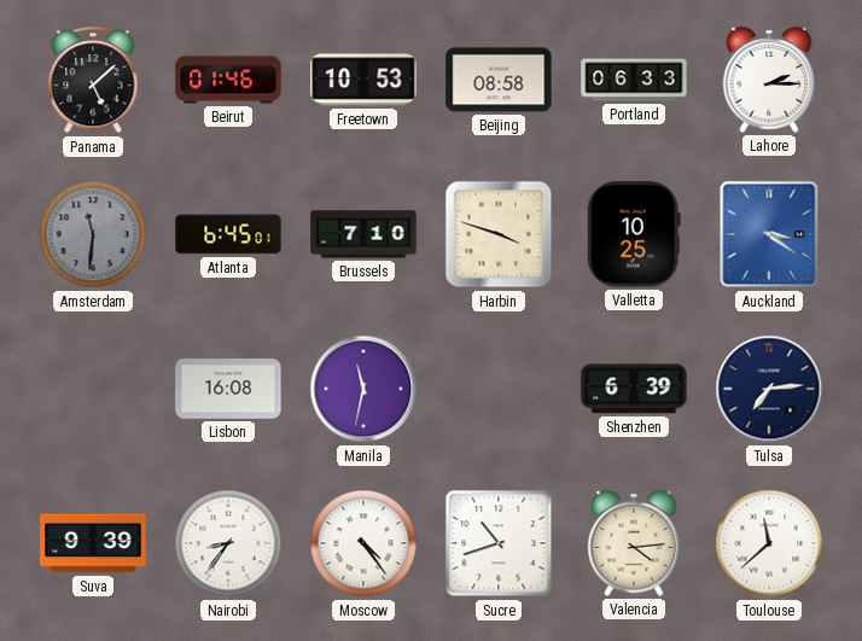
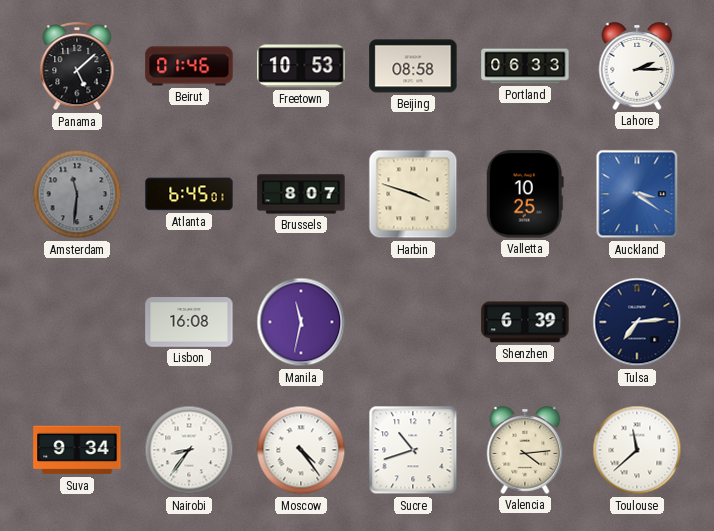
Brussels: 7:10 -> 8:07
Suva: 9:39 -> 9:34
